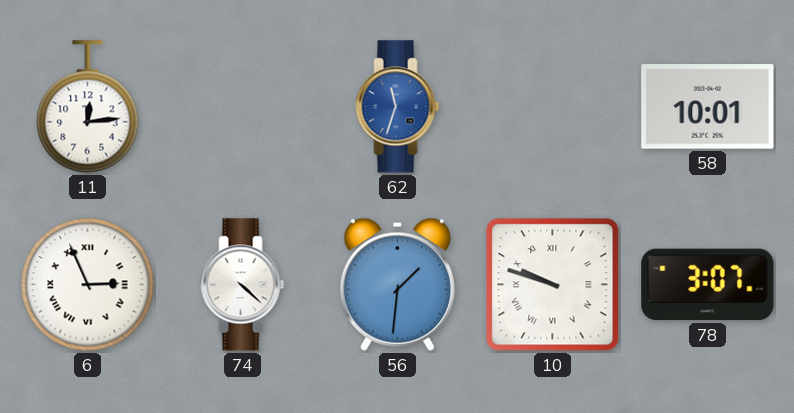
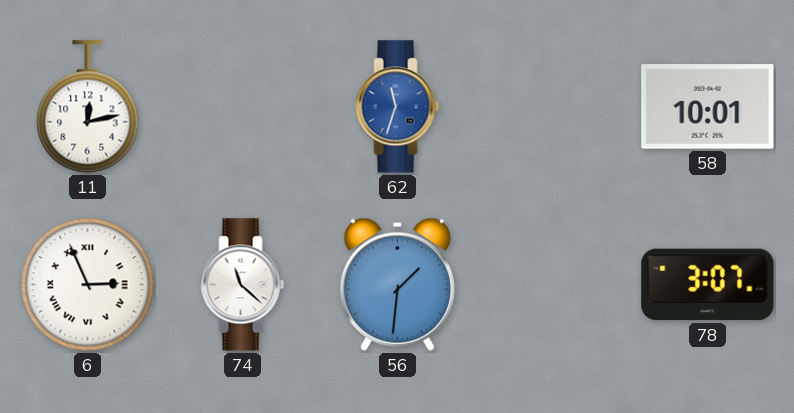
11: 12:14 -> 12:13
74: 4:22 -> 11:22
10: 9:48 -> none
